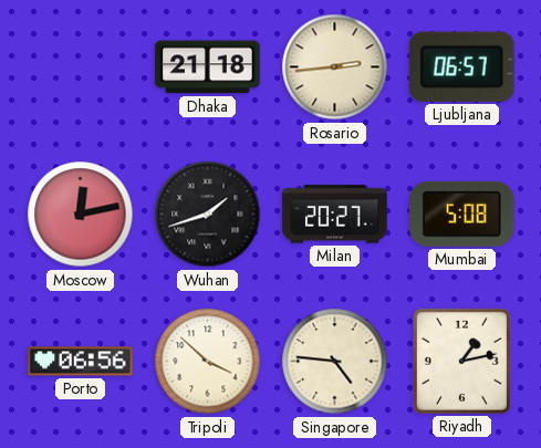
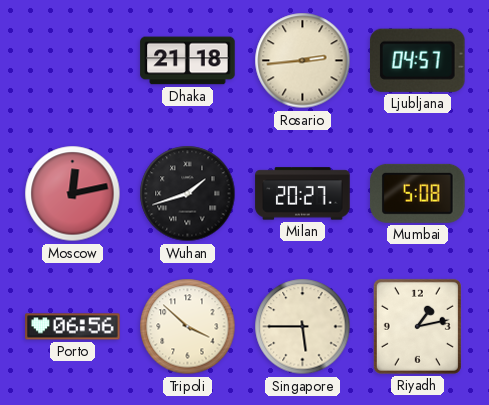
Ljubljana: 06:57 -> 04:57
Singapore: 4:46 -> 5:45
